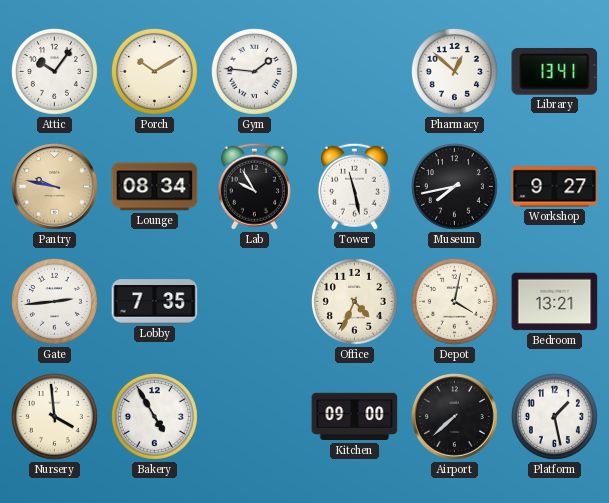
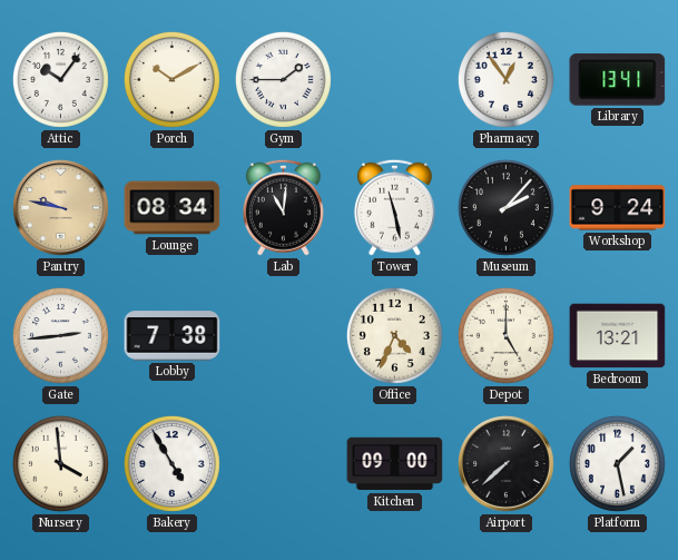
Gym: 1:46 -> 1:45
Pharmacy: 12:52 -> 12:54
Lab: 9:55 -> 11:01
Museum: 7:43 -> 2:07
Workshop: 9:27 -> 9:24
Lobby: 7:35 -> 7:38
Depot: 4:02 -> 5:00
